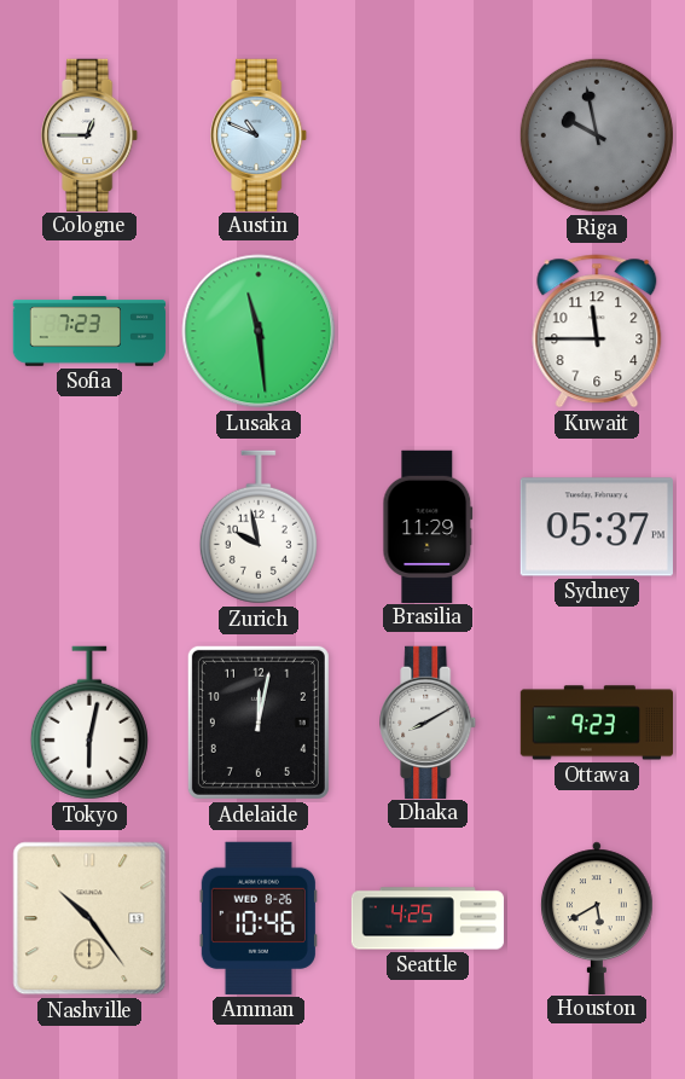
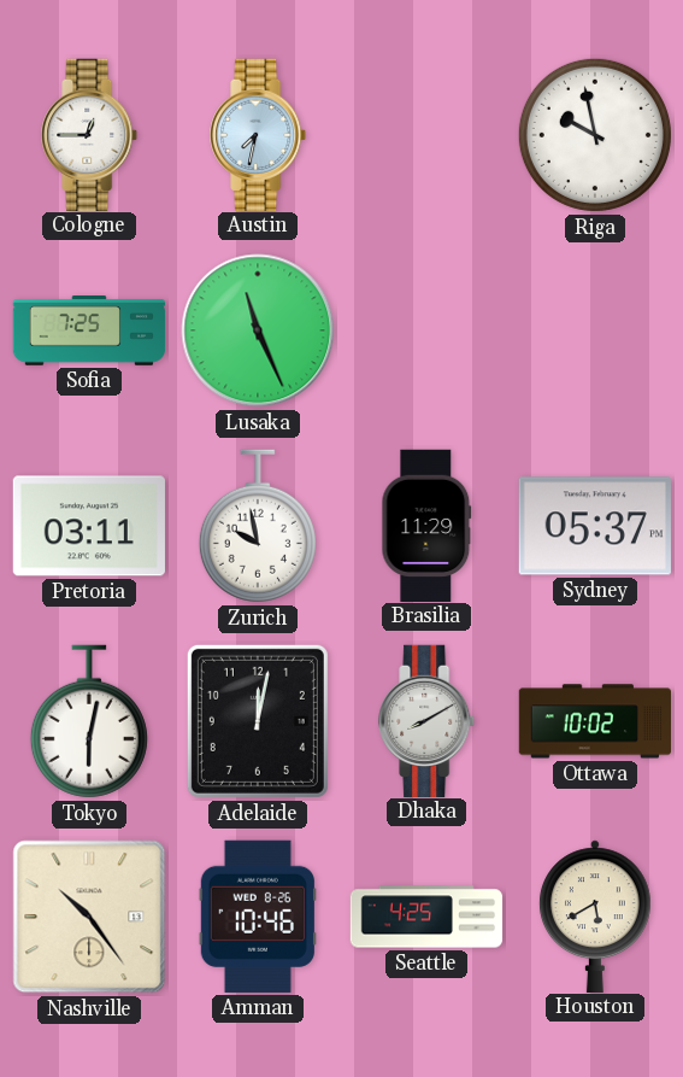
Austin: 10:49 -> 7:32
Riga dial: grey -> white
Sofia: 7:23 -> 7:25
Lusaka: 11:29 -> 11:26
Kuwait: 11:45 -> none
Pretoria: none -> 03:11
Ottawa: 9:23 -> 10:02
